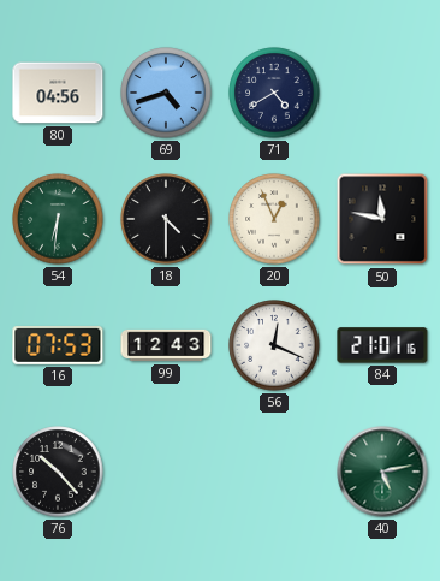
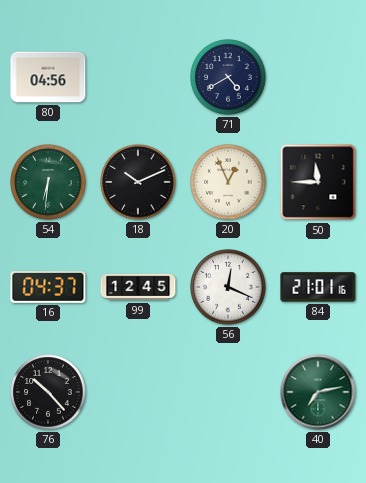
69: 4:42 -> none
18: 4:30 -> 10:11
50: 11:47 -> 11:45
16: 07:53 -> 04:37
99: 12:43 -> 12:45
40: 5:13 -> 7:13
